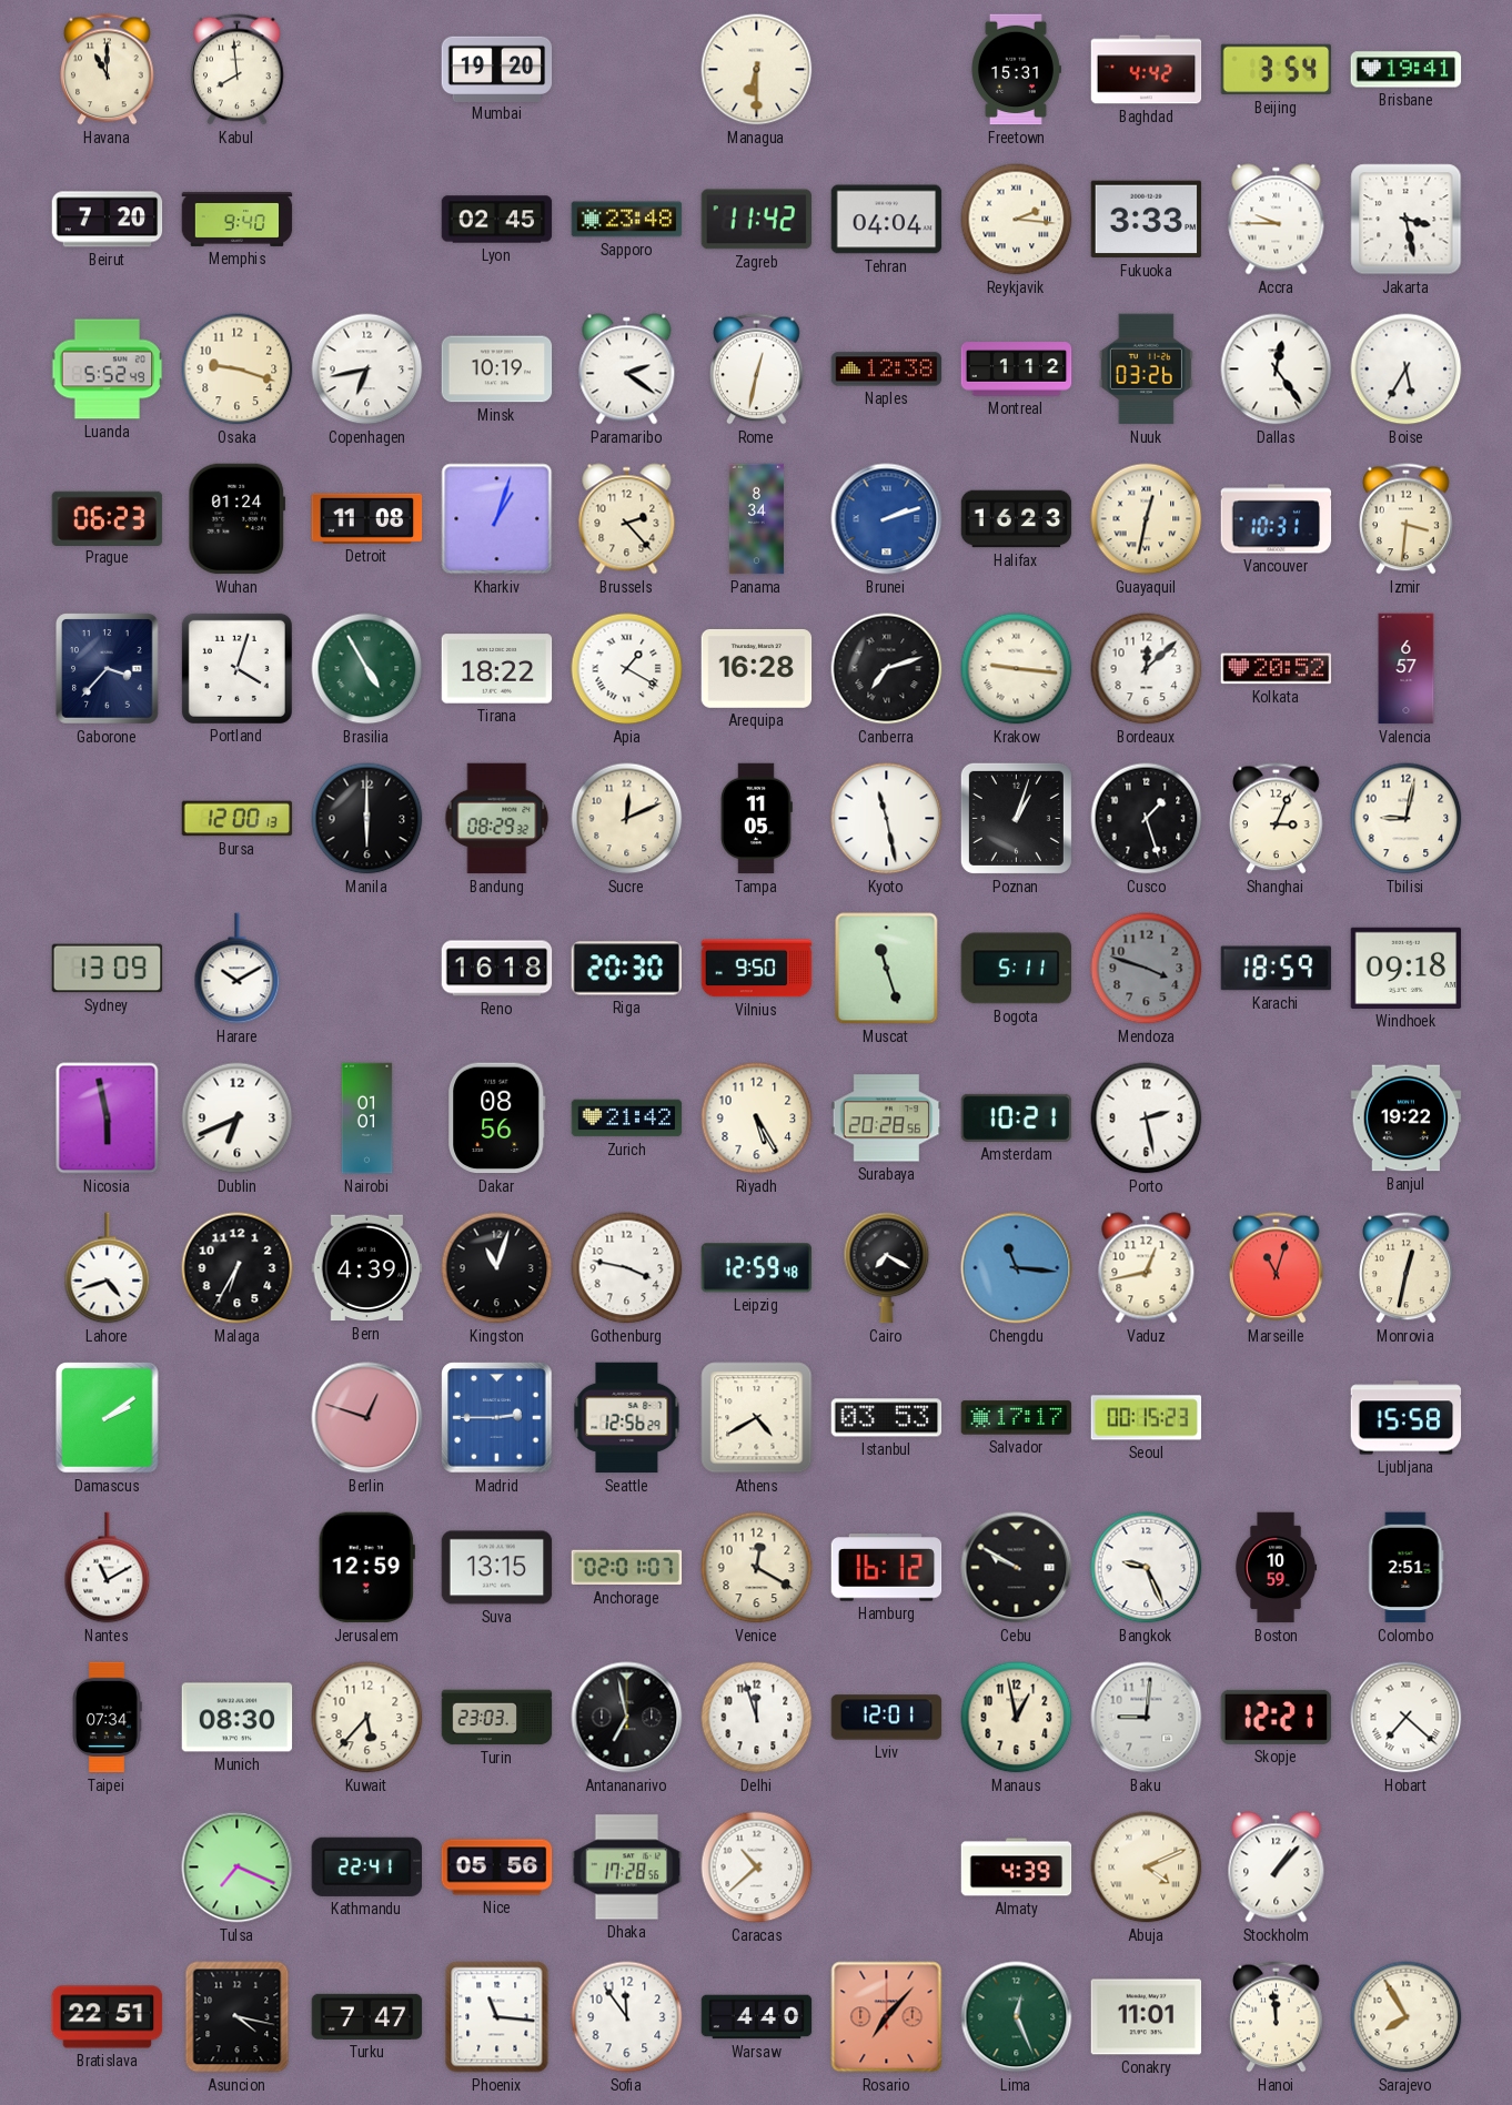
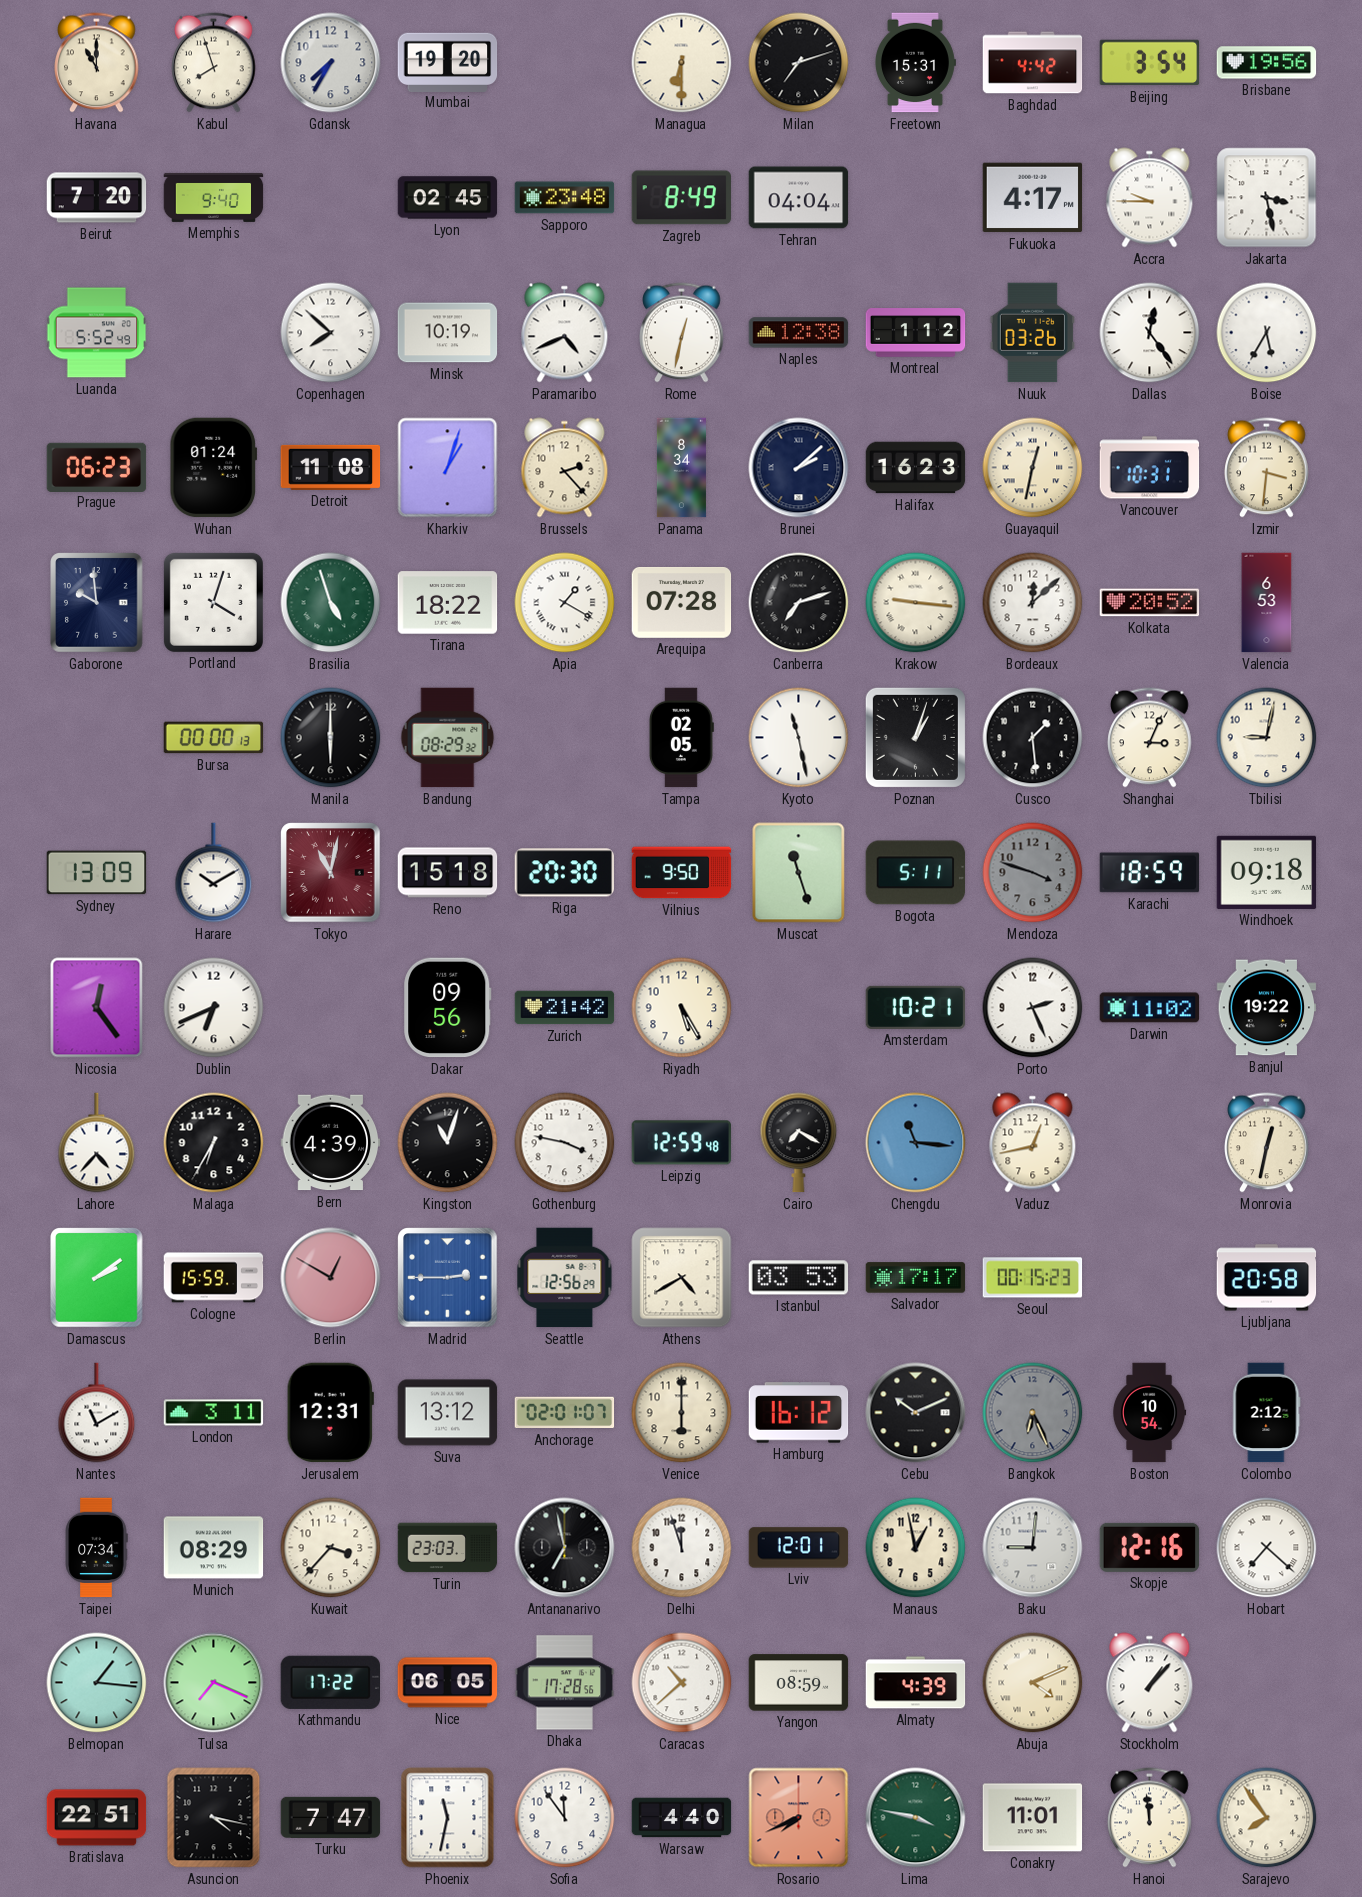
Kabul: 7:59 -> 7:57
Gdansk: none -> 7:35
Milan: none -> 7:12
Brisbane: 19:41 -> 19:56
Zagreb: 11:42 -> 8:49
Reykjavik: 2:16 -> none
Fukuoka: 3:33 -> 4:17
Osaka: 9:18 -> none
Copenhagen: 6:43 -> 7:52
Paramaribo: 2:21 -> 4:41
Brunei: 2:12 -> 2:08
Brunei dial: blue -> navy
Gaborone: 3:37 -> 9:59
Brasilia: 4:55 -> 4:57
Arequipa: 16:28 -> 07:28
Valencia: 6:57 -> 6:53
Bursa: 12:00 -> 00:00
Sucre: 12:11 -> none
Tampa: 11:05 -> 02:05
Cusco: 1:27 -> 1:29
Tokyo: none -> 11:02
Reno: 16:18 -> 15:18
Nicosia: 5:58 -> 12:24
Nairobi: 01:01 -> none
Dakar: 08:56 -> 09:56
Surabaya: 20:28 -> none
Porto: 2:28 -> 2:26
Darwin: none -> 11:02
Lahore: 4:42 -> 4:37
Marseille: 11:03 -> none
Cologne: none -> 15:59
Berlin: 12:48 -> 12:50
Ljubljana: 15:58 -> 20:58
London: none -> 3:11
Jerusalem: 12:59 -> 12:31
Suva: 13:15 -> 13:12
Venice: 12:20 -> 6:00
Cebu: 9:50 -> 10:11
Bangkok: 9:26 -> 6:26
Bangkok dial: white -> grey
Boston: 10:59 -> 10:54
Colombo: 2:51 -> 2:12
Munich: 08:30 -> 08:29
Kuwait: 5:37 -> 3:37
Skopje: 12:21 -> 12:16
Belmopan: none -> 1:16
Kathmandu: 22:41 -> 17:22
Nice: 05:56 -> 06:05
Yangon: none -> 08:59
Phoenix: 11:16 -> 11:32
Rosario: 7:07 -> 7:41
Lima: 12:26 -> 3:47
Sarajevo: 7:55 -> 7:54
